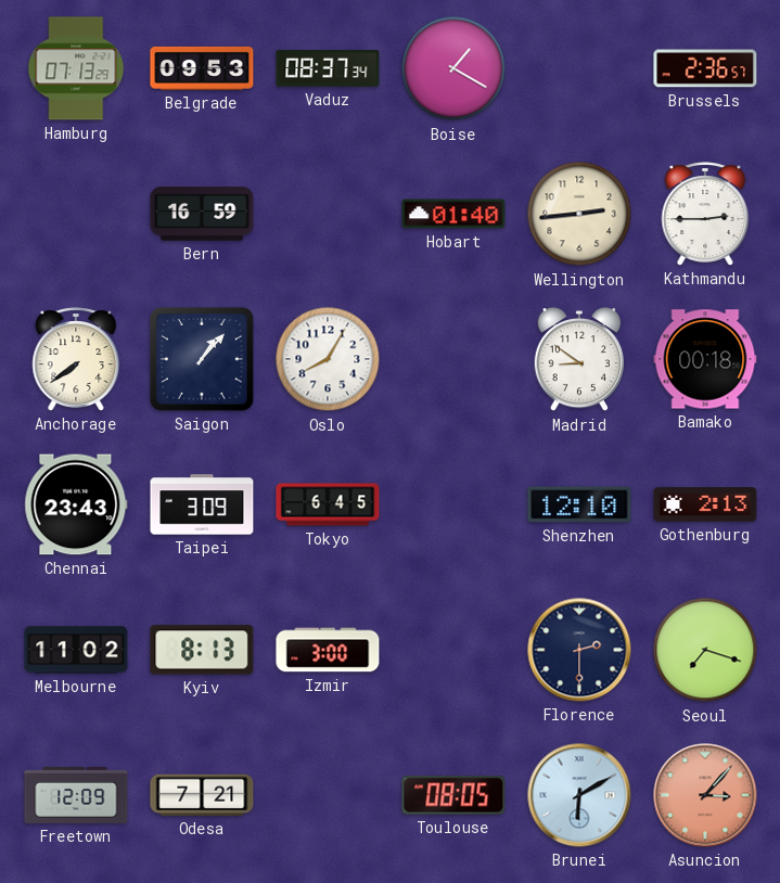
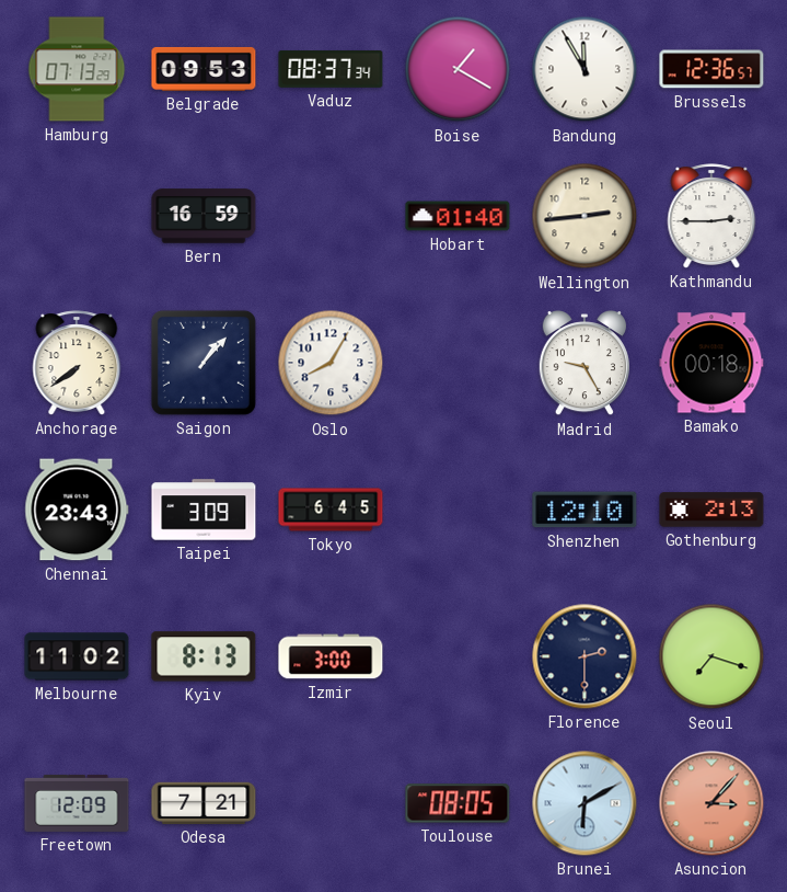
Bandung: none -> 11:55
Brussels: 2:36 -> 12:36
Madrid: 8:51 -> 9:25
